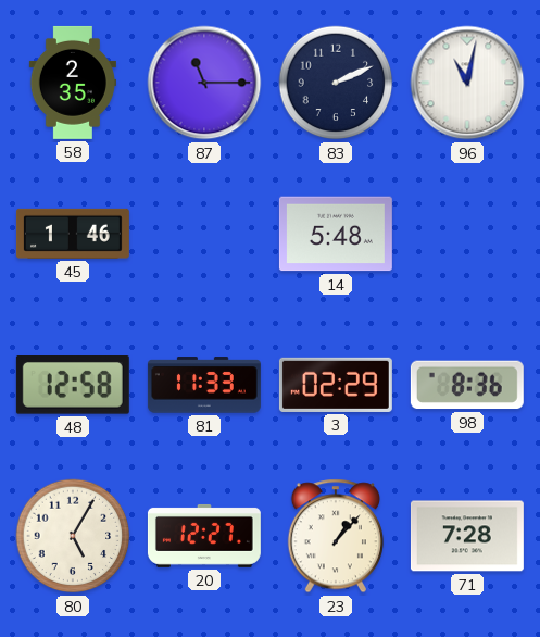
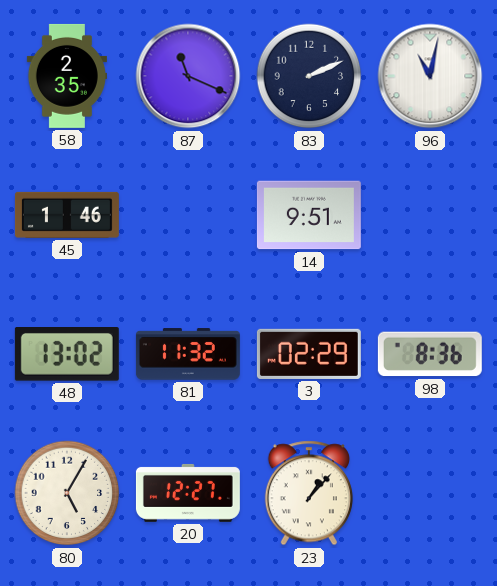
87: 11:15 -> 11:19
14: 5:48 -> 9:51
48: 12:58 -> 13:02
81: 11:33 -> 11:32
71: 7:28 -> none
